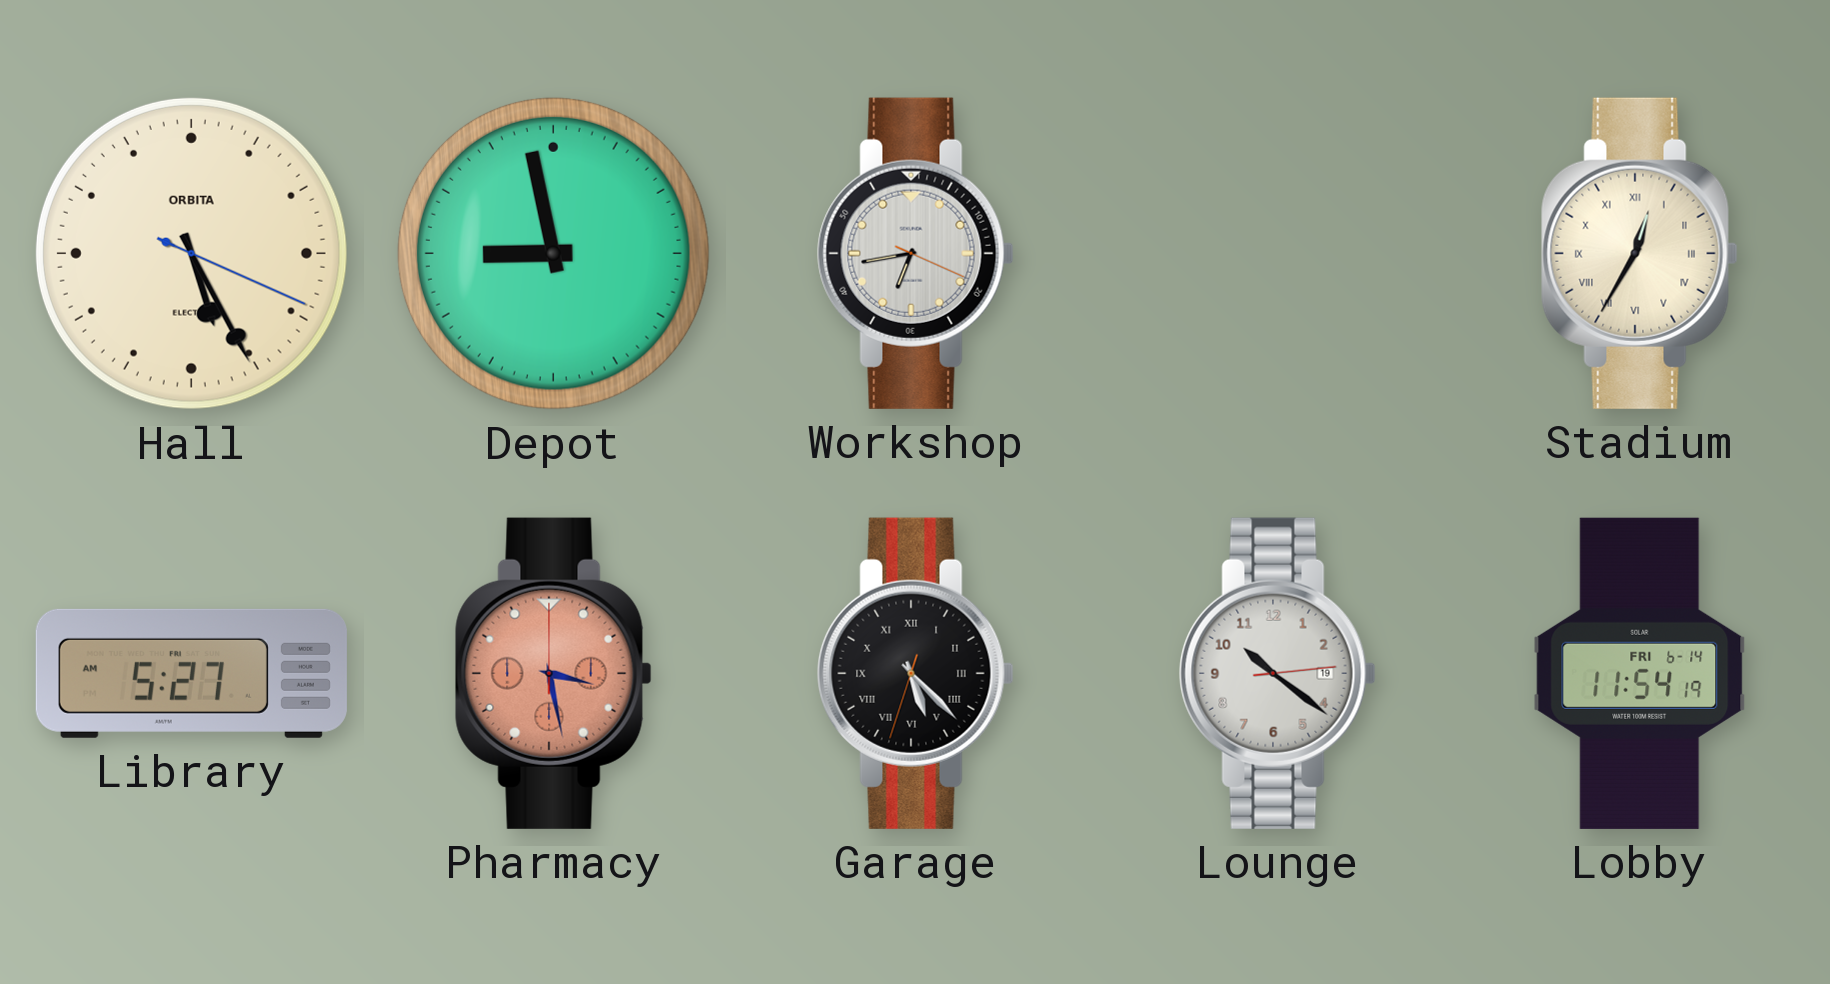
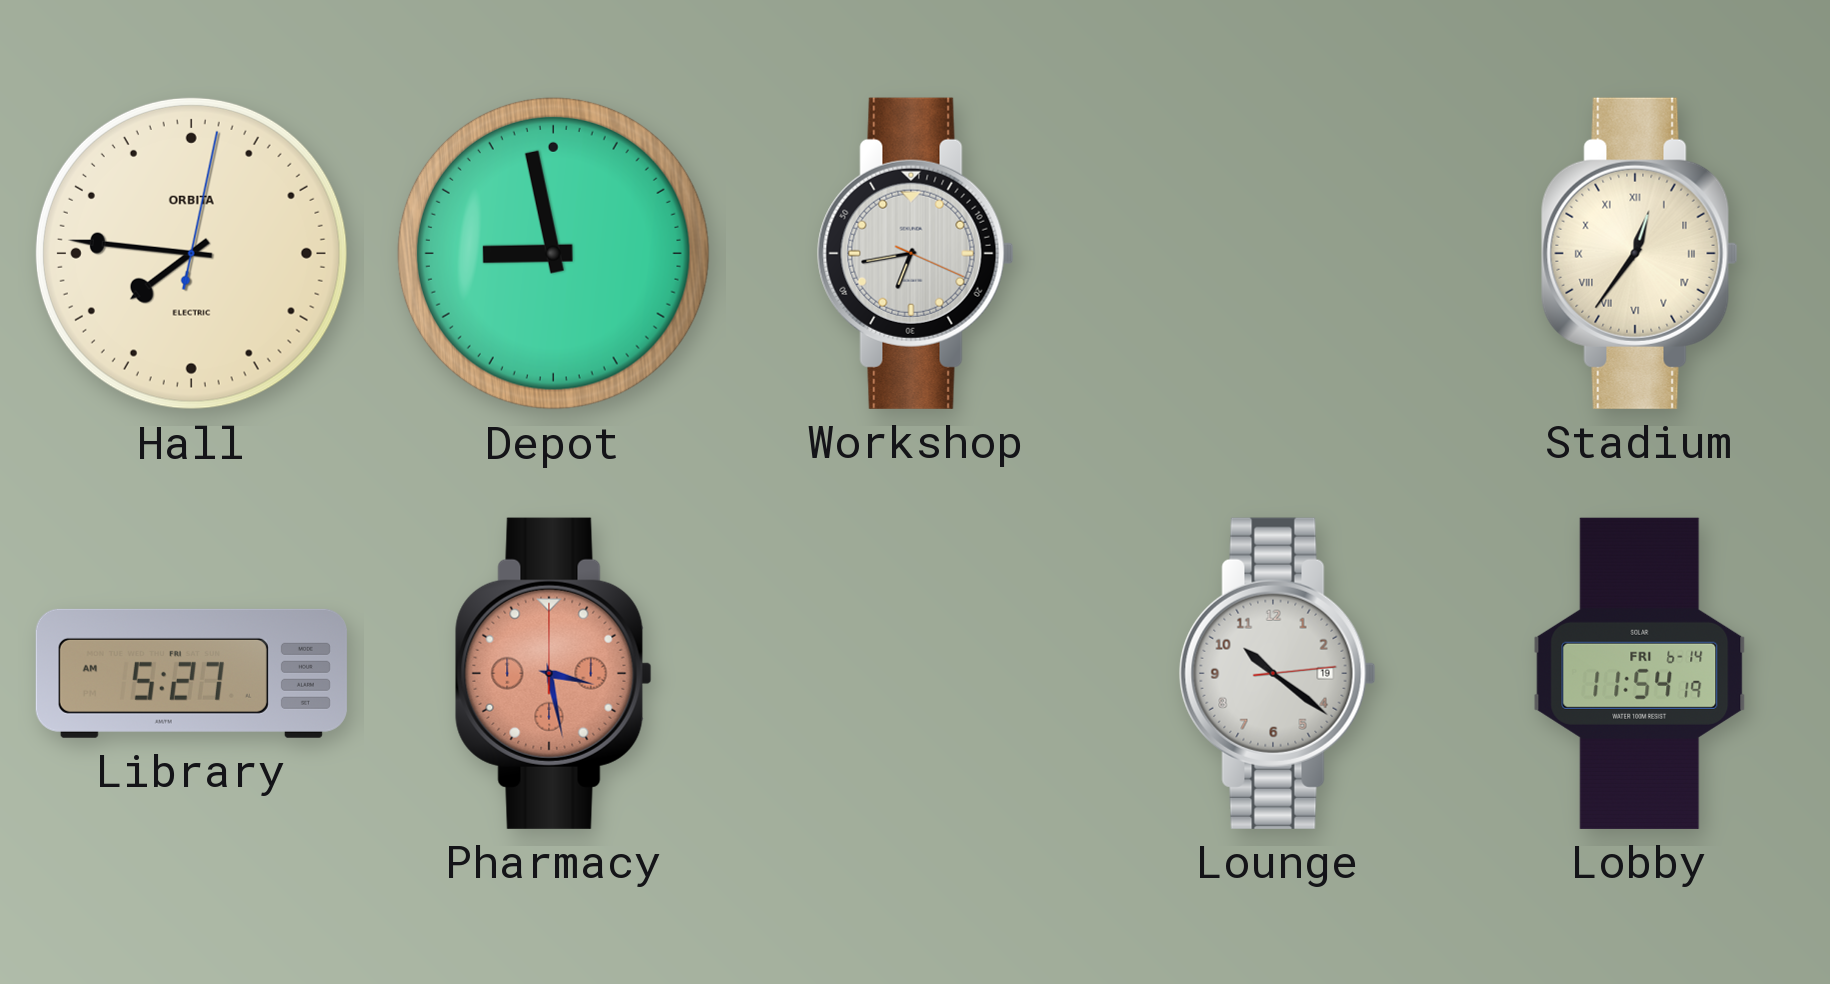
Hall: 5:25 -> 7:46
Stadium: 12:35 -> 12:36
Garage: 5:22 -> none
